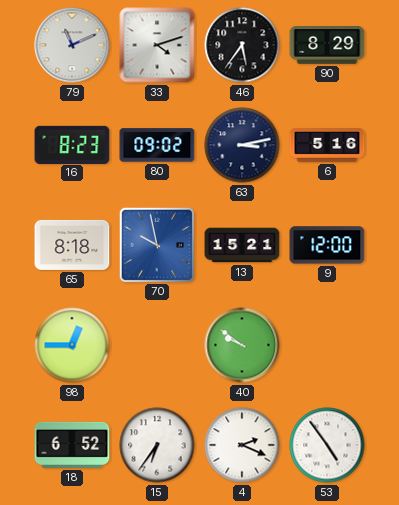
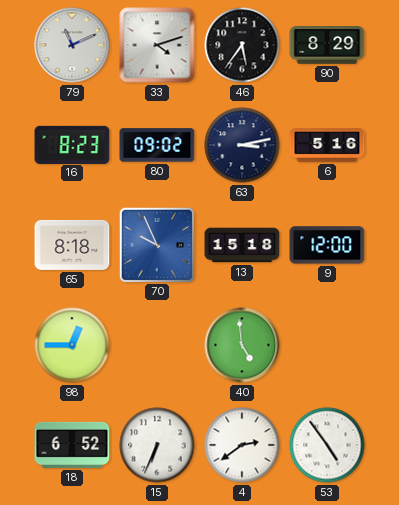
70: 9:58 -> 9:56
13: 15:21 -> 15:18
40: 9:51 -> 4:59
15: 6:36 -> 6:34
4: 2:19 -> 2:39
